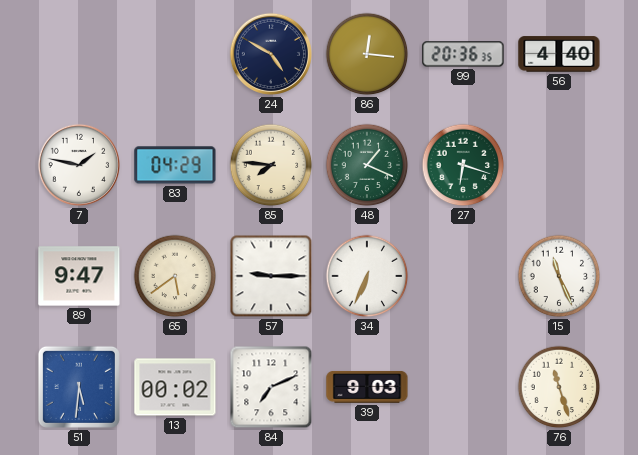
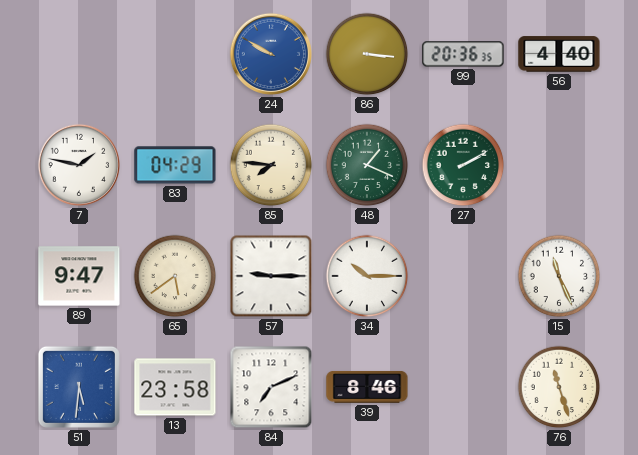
24: 4:50 -> 9:50
24 dial: navy -> blue
86: 12:16 -> 3:16
27: 6:18 -> 2:10
34: 6:34 -> 10:15
13: 00:02 -> 23:58
39: 9:03 -> 8:46
